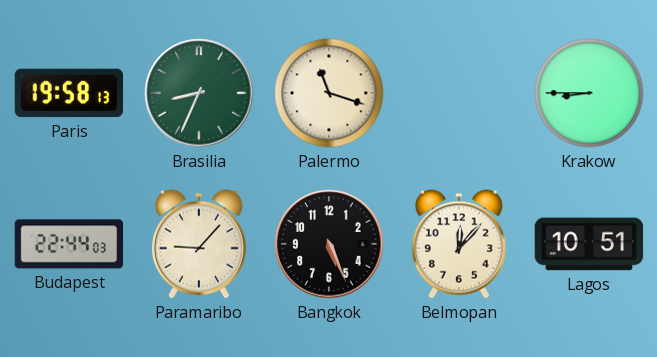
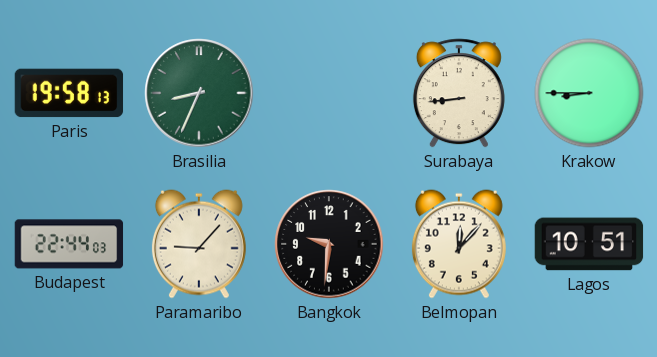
Palermo: 11:18 -> none
Surabaya: none -> 8:44
Bangkok: 5:26 -> 9:31
